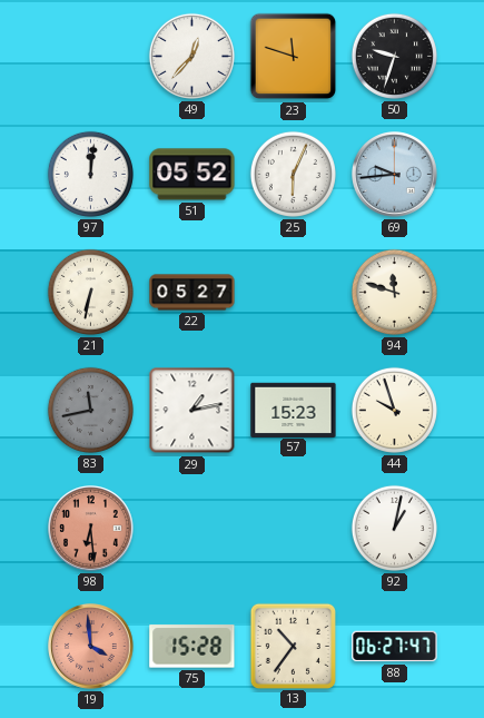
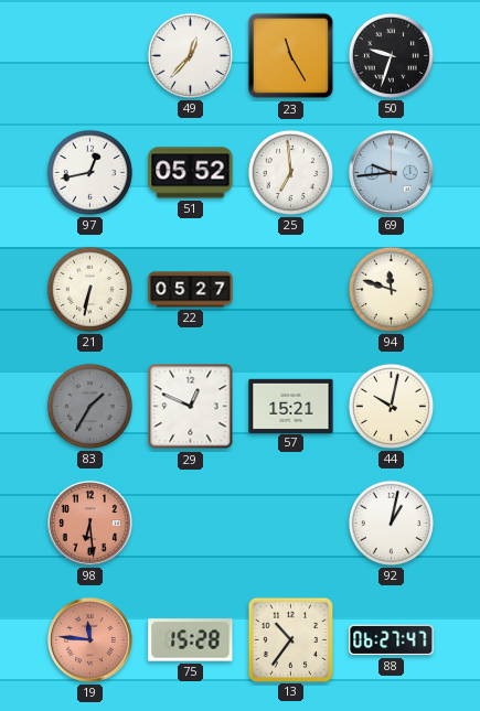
23: 11:48 -> 11:25
97: 12:01 -> 12:43
25: 6:04 -> 6:59
83: 11:43 -> 1:35
29: 1:13 -> 12:49
57: 15:23 -> 15:21
44: 9:57 -> 10:02
19: 3:59 -> 11:46
